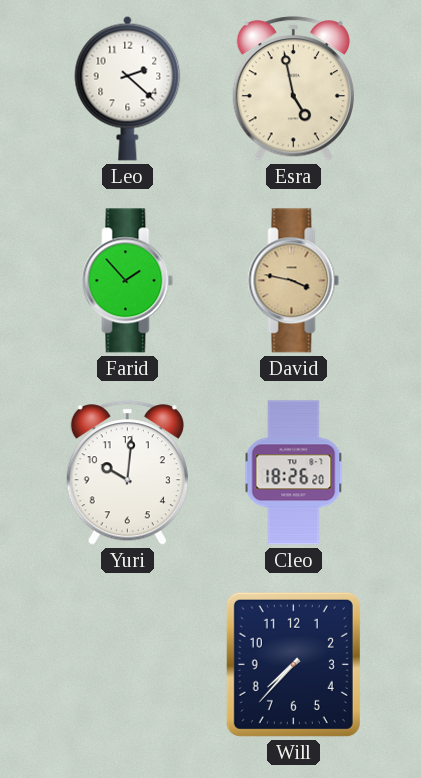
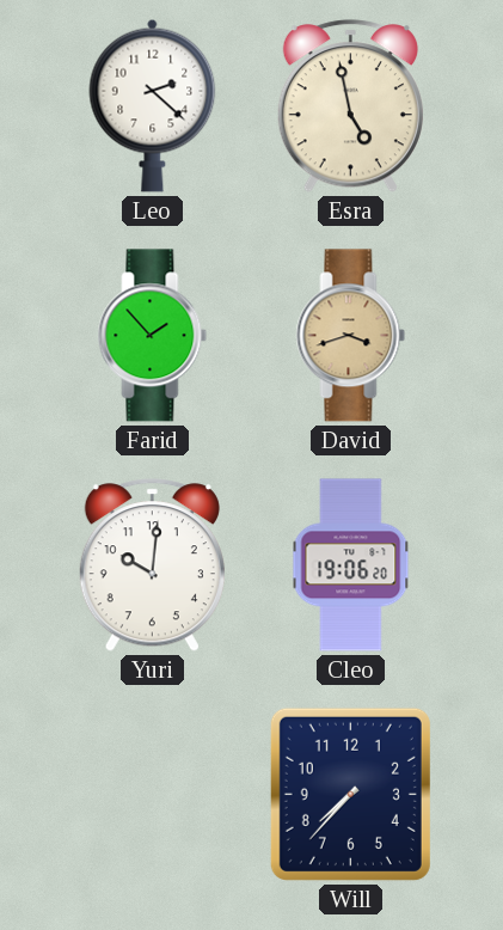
David: 3:47 -> 3:42
Cleo: 18:26 -> 19:06
